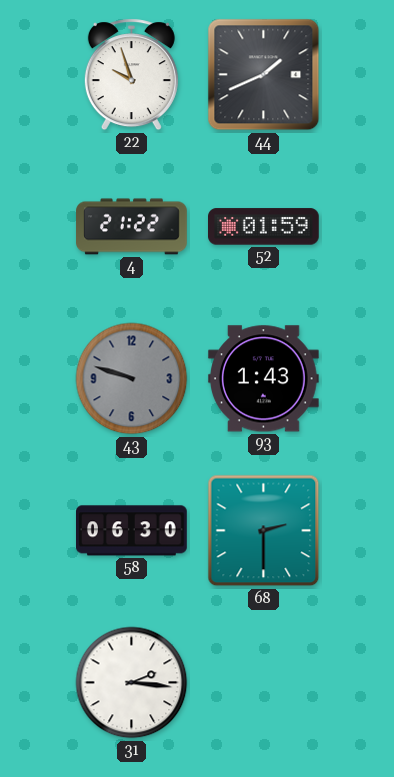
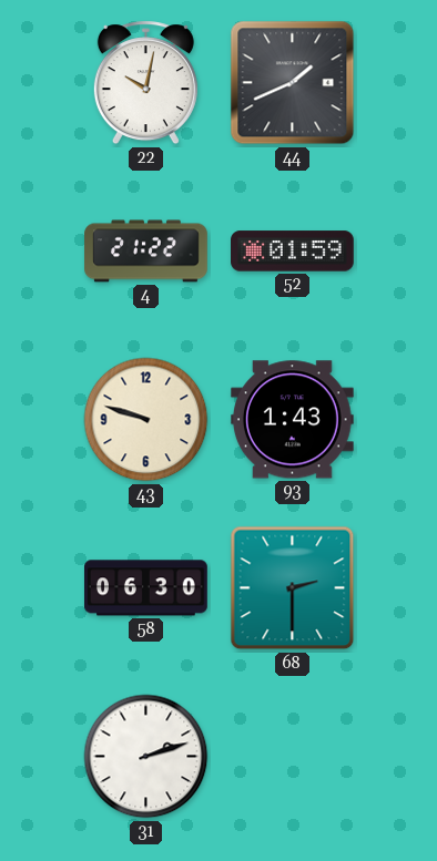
22: 9:57 -> 10:02
43 dial: grey -> cream
31: 2:16 -> 2:12
